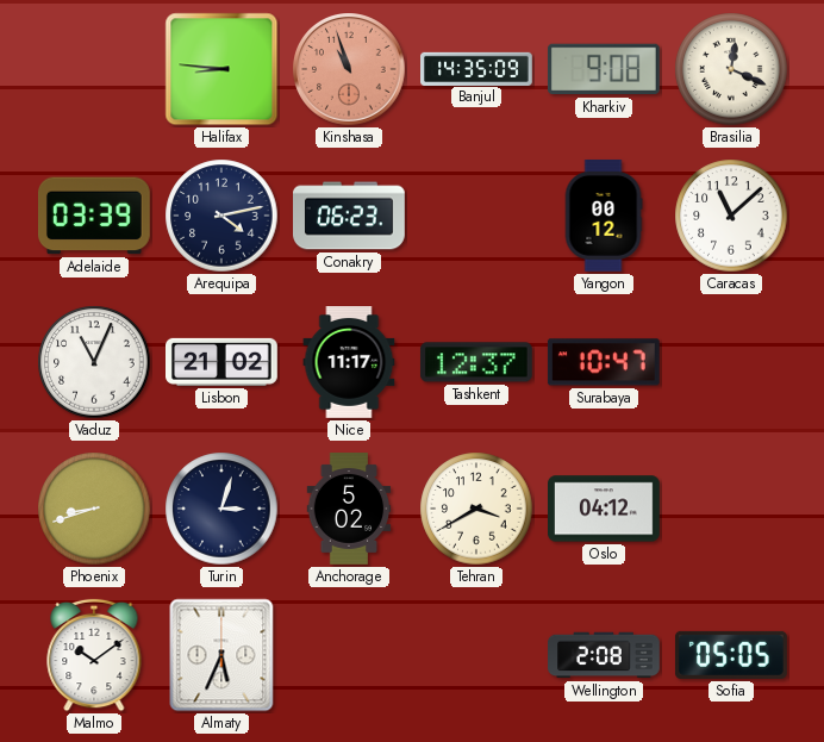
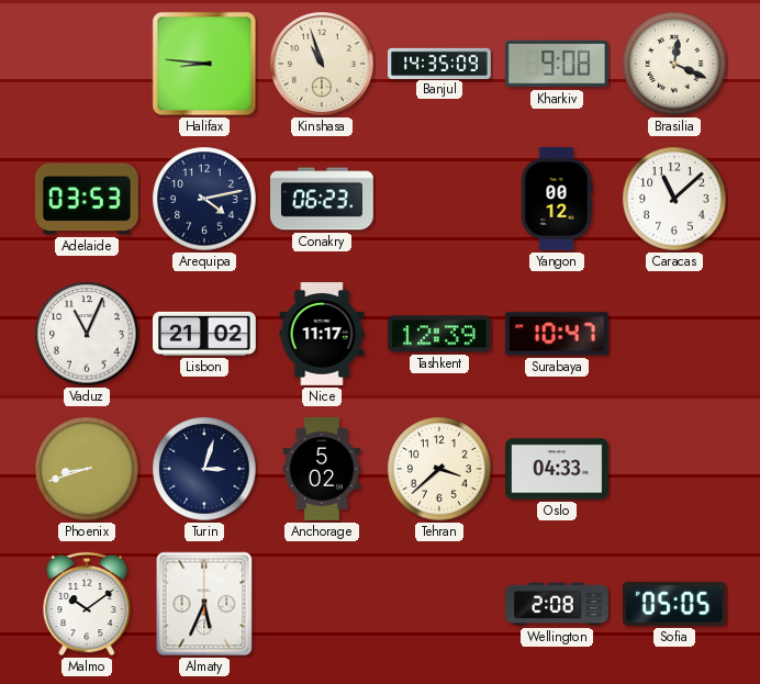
Kinshasa dial: salmon -> cream
Adelaide: 03:39 -> 03:53
Tashkent: 12:37 -> 12:39
Tehran: 3:40 -> 3:38
Oslo: 04:12 -> 04:33
